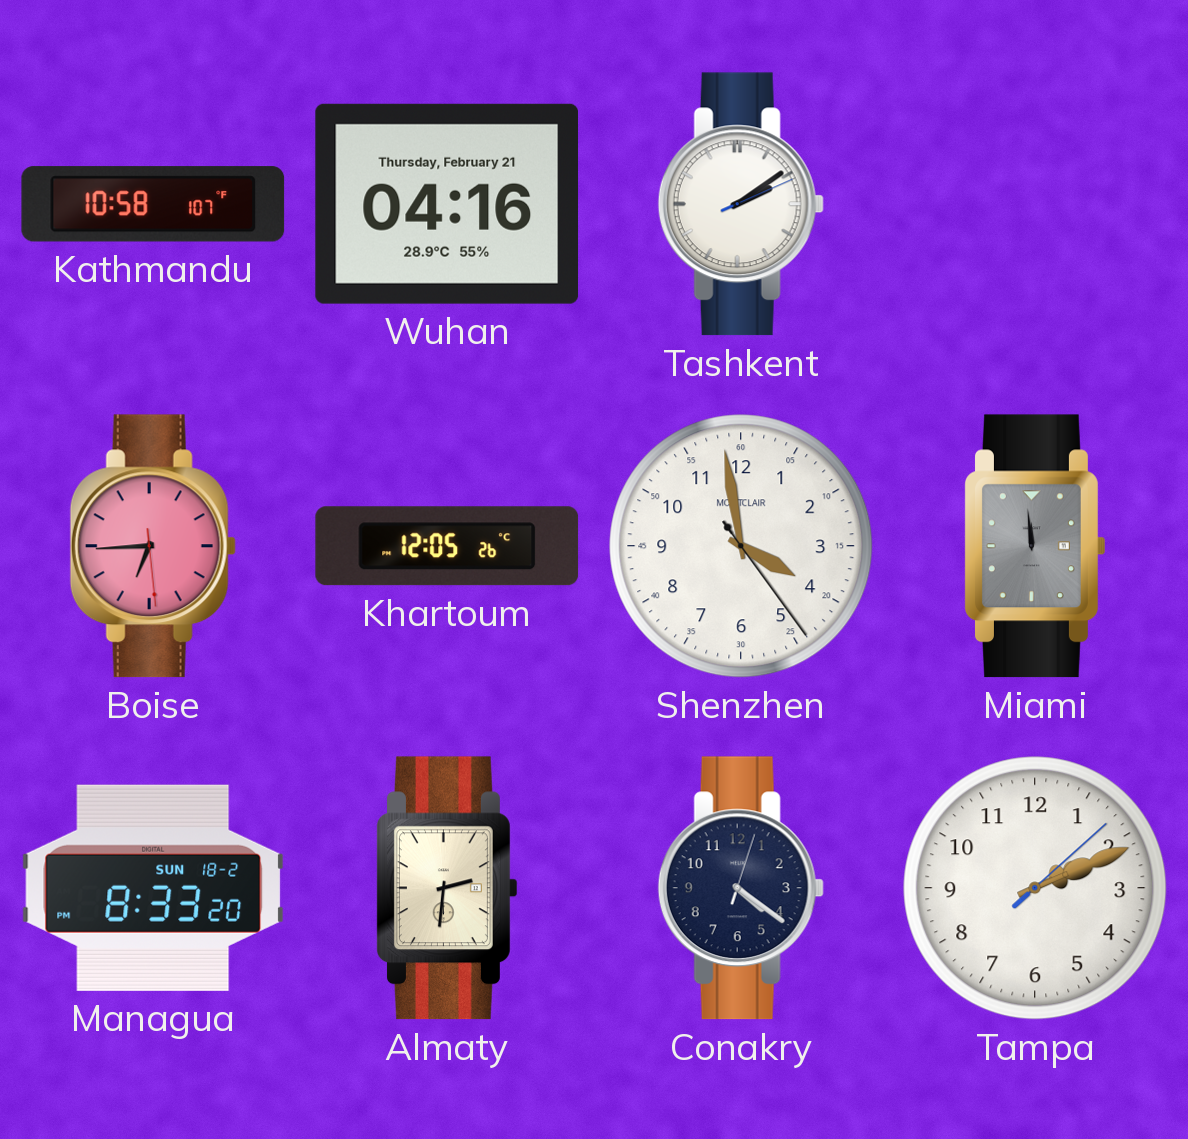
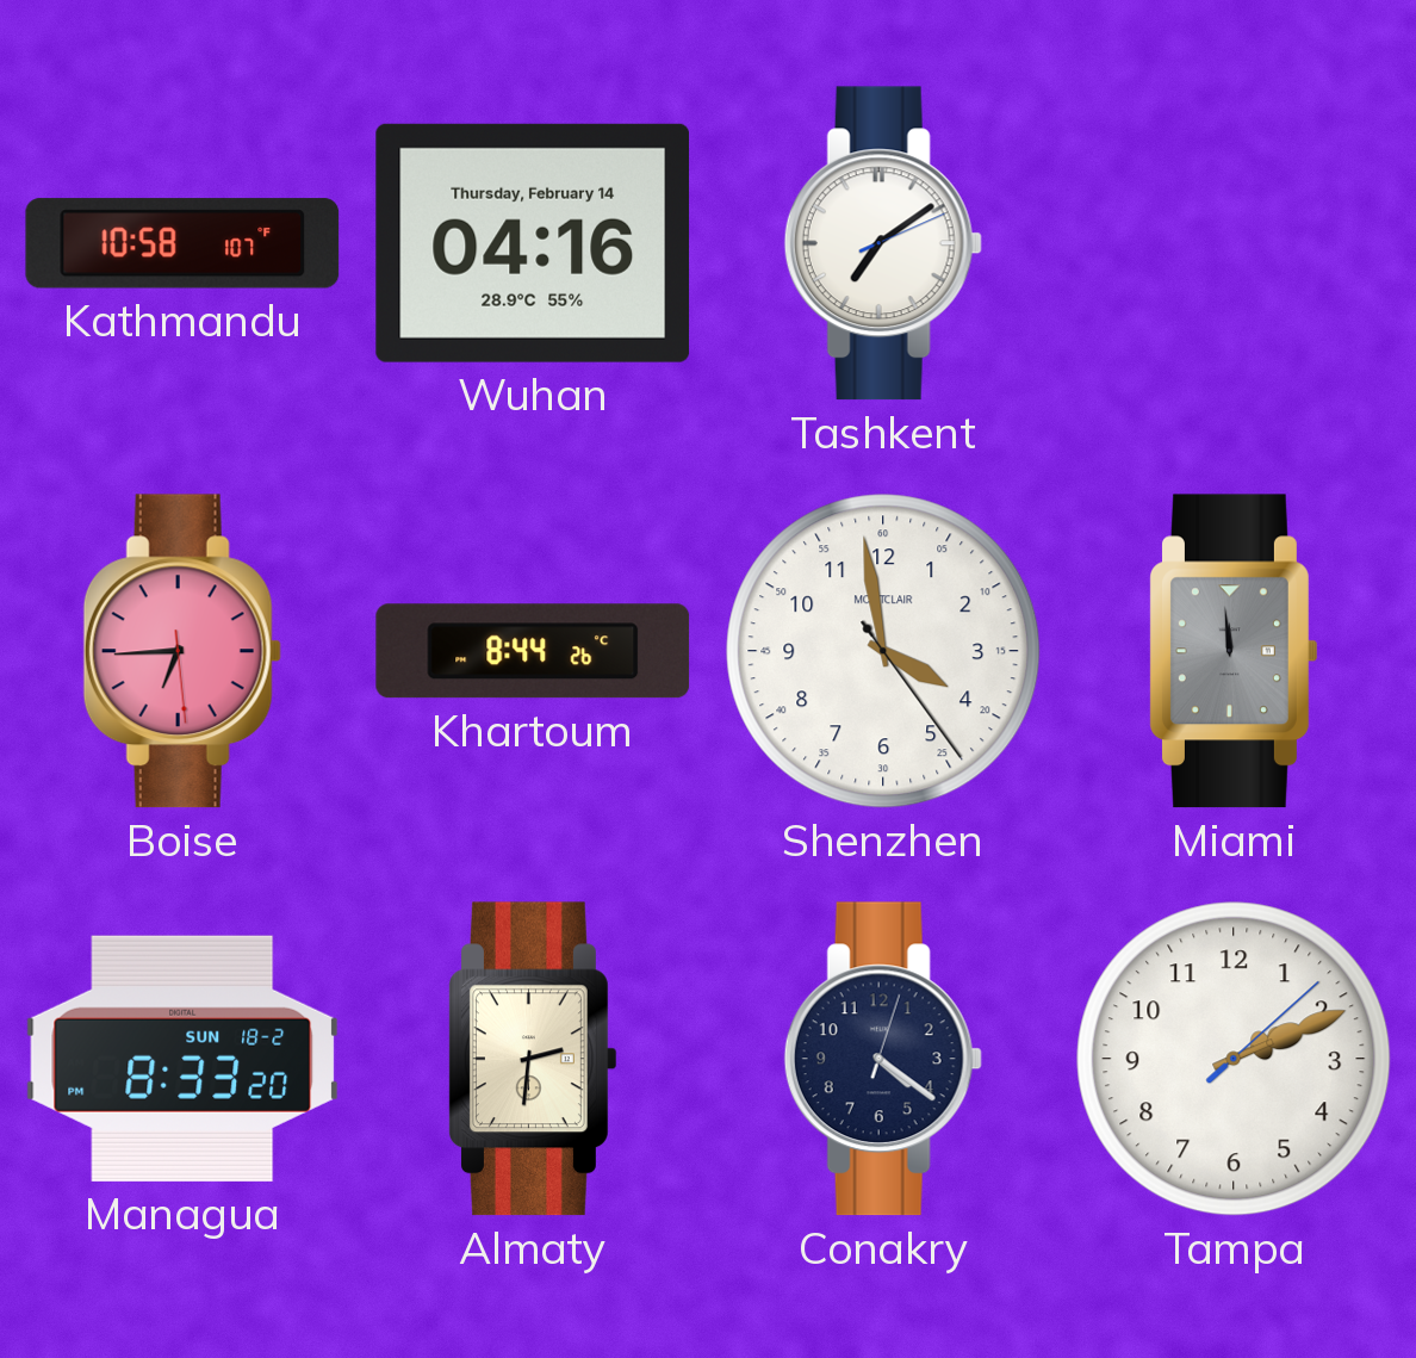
Wuhan date: Thursday, February 21 -> Thursday, February 14
Tashkent: 2:09 -> 7:09
Khartoum: 12:05 -> 8:44
